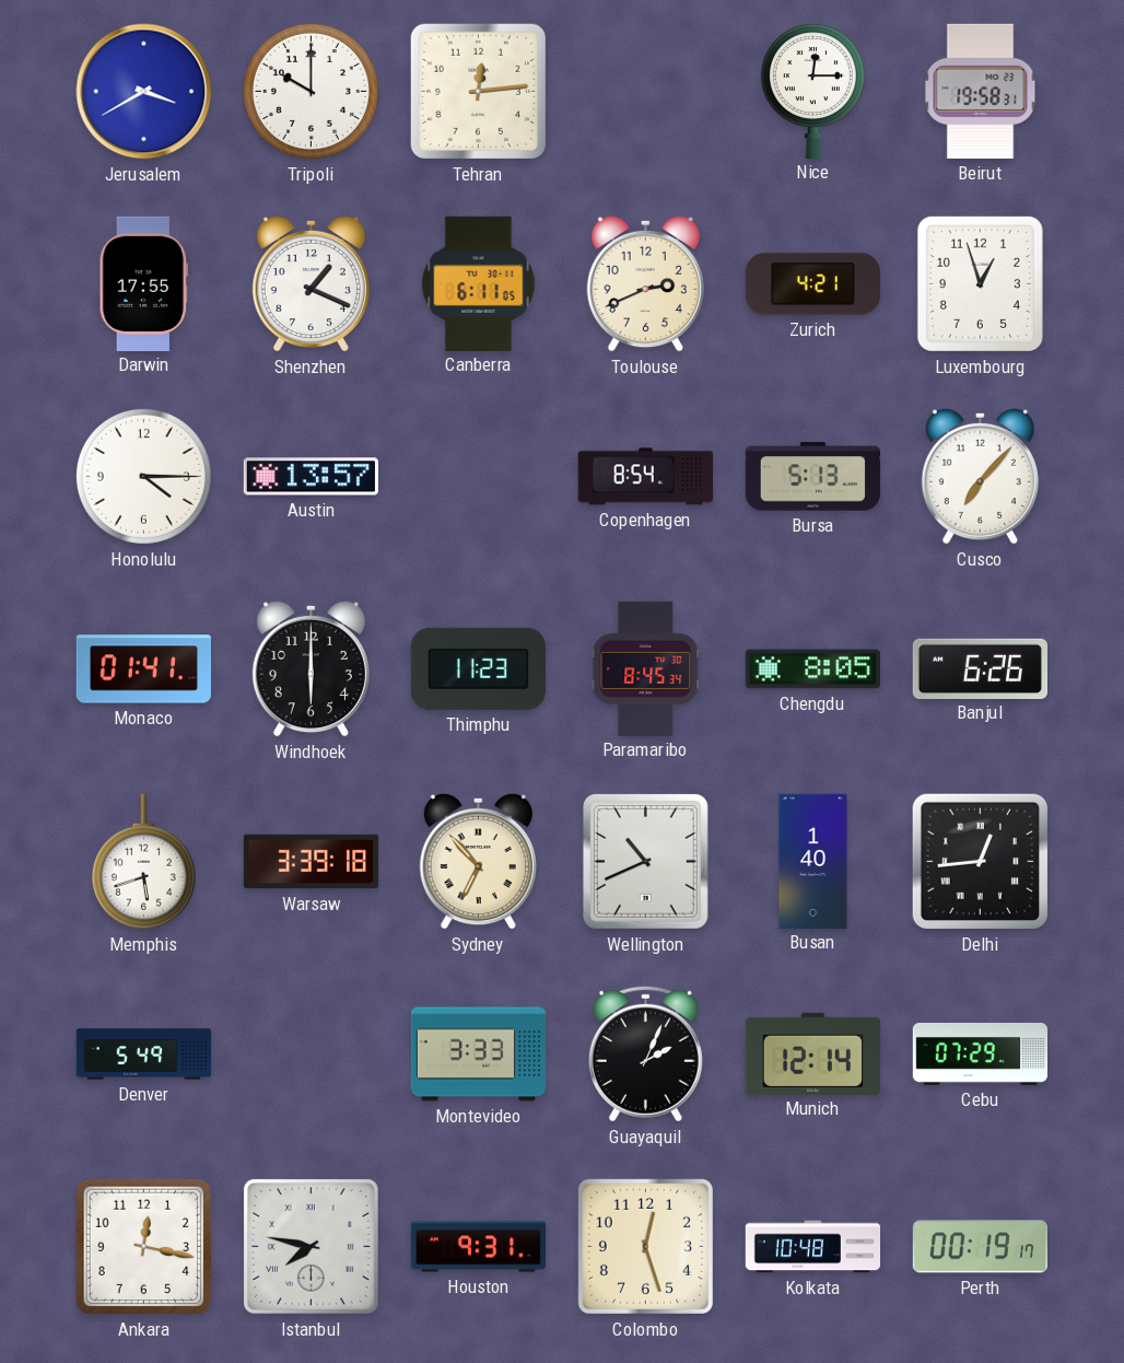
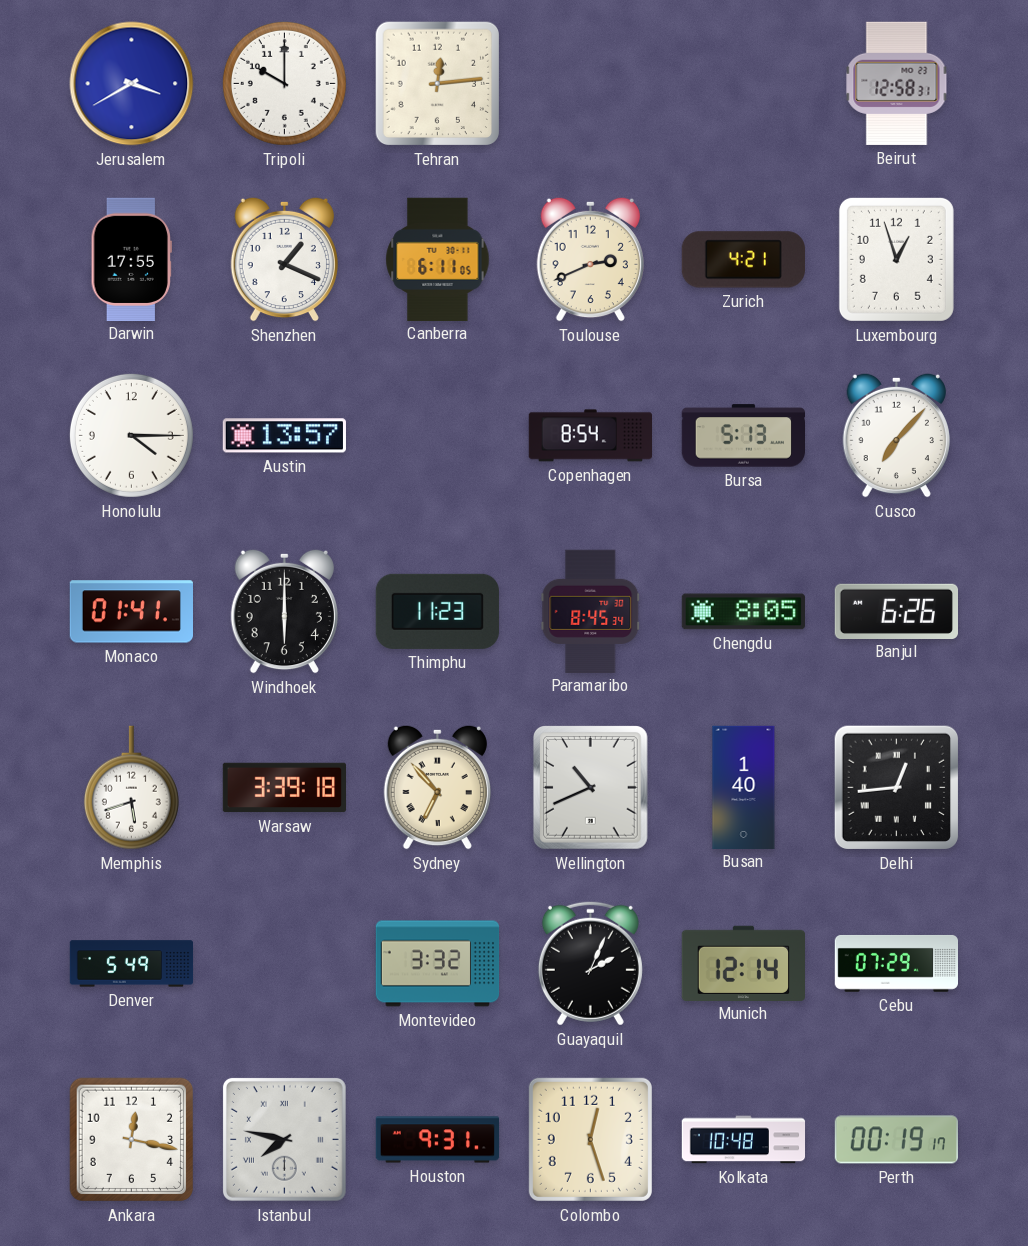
Nice: 12:15 -> none
Beirut: 19:58 -> 12:58
Montevideo: 3:33 -> 3:32
